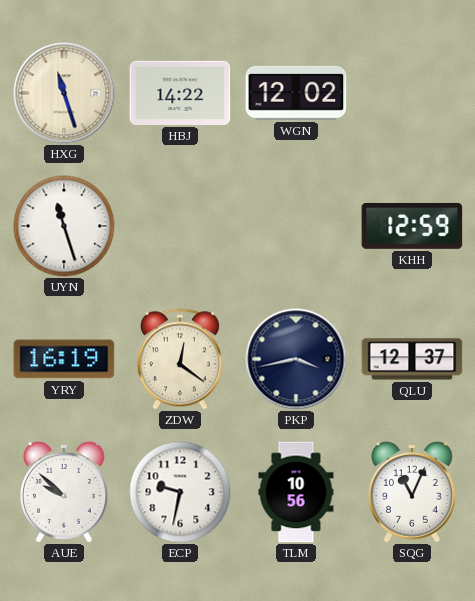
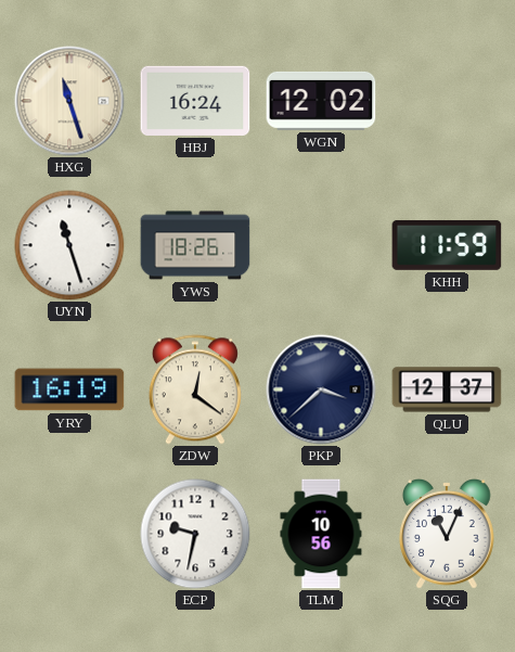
HBJ: 14:22 -> 16:24
YWS: none -> 18:26
KHH: 12:59 -> 11:59
PKP: 3:43 -> 3:38
AUE: 9:52 -> none
